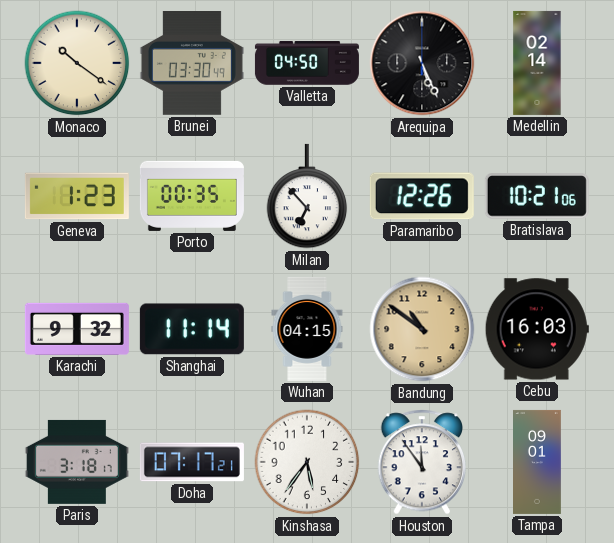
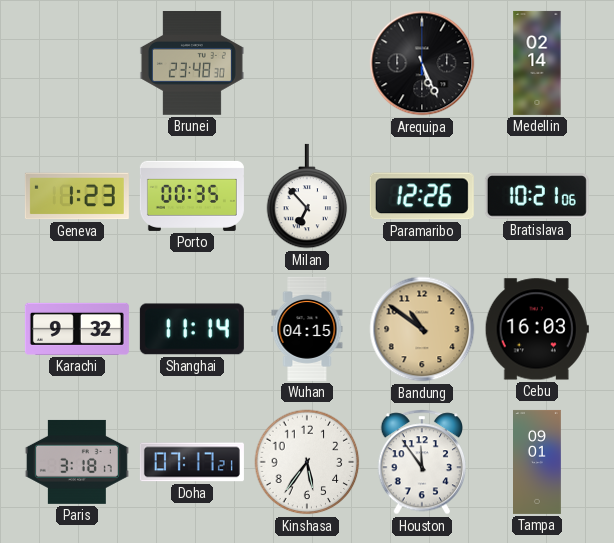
Monaco: 10:21 -> none
Brunei: 03:30 -> 23:48
Valletta: 04:50 -> none
